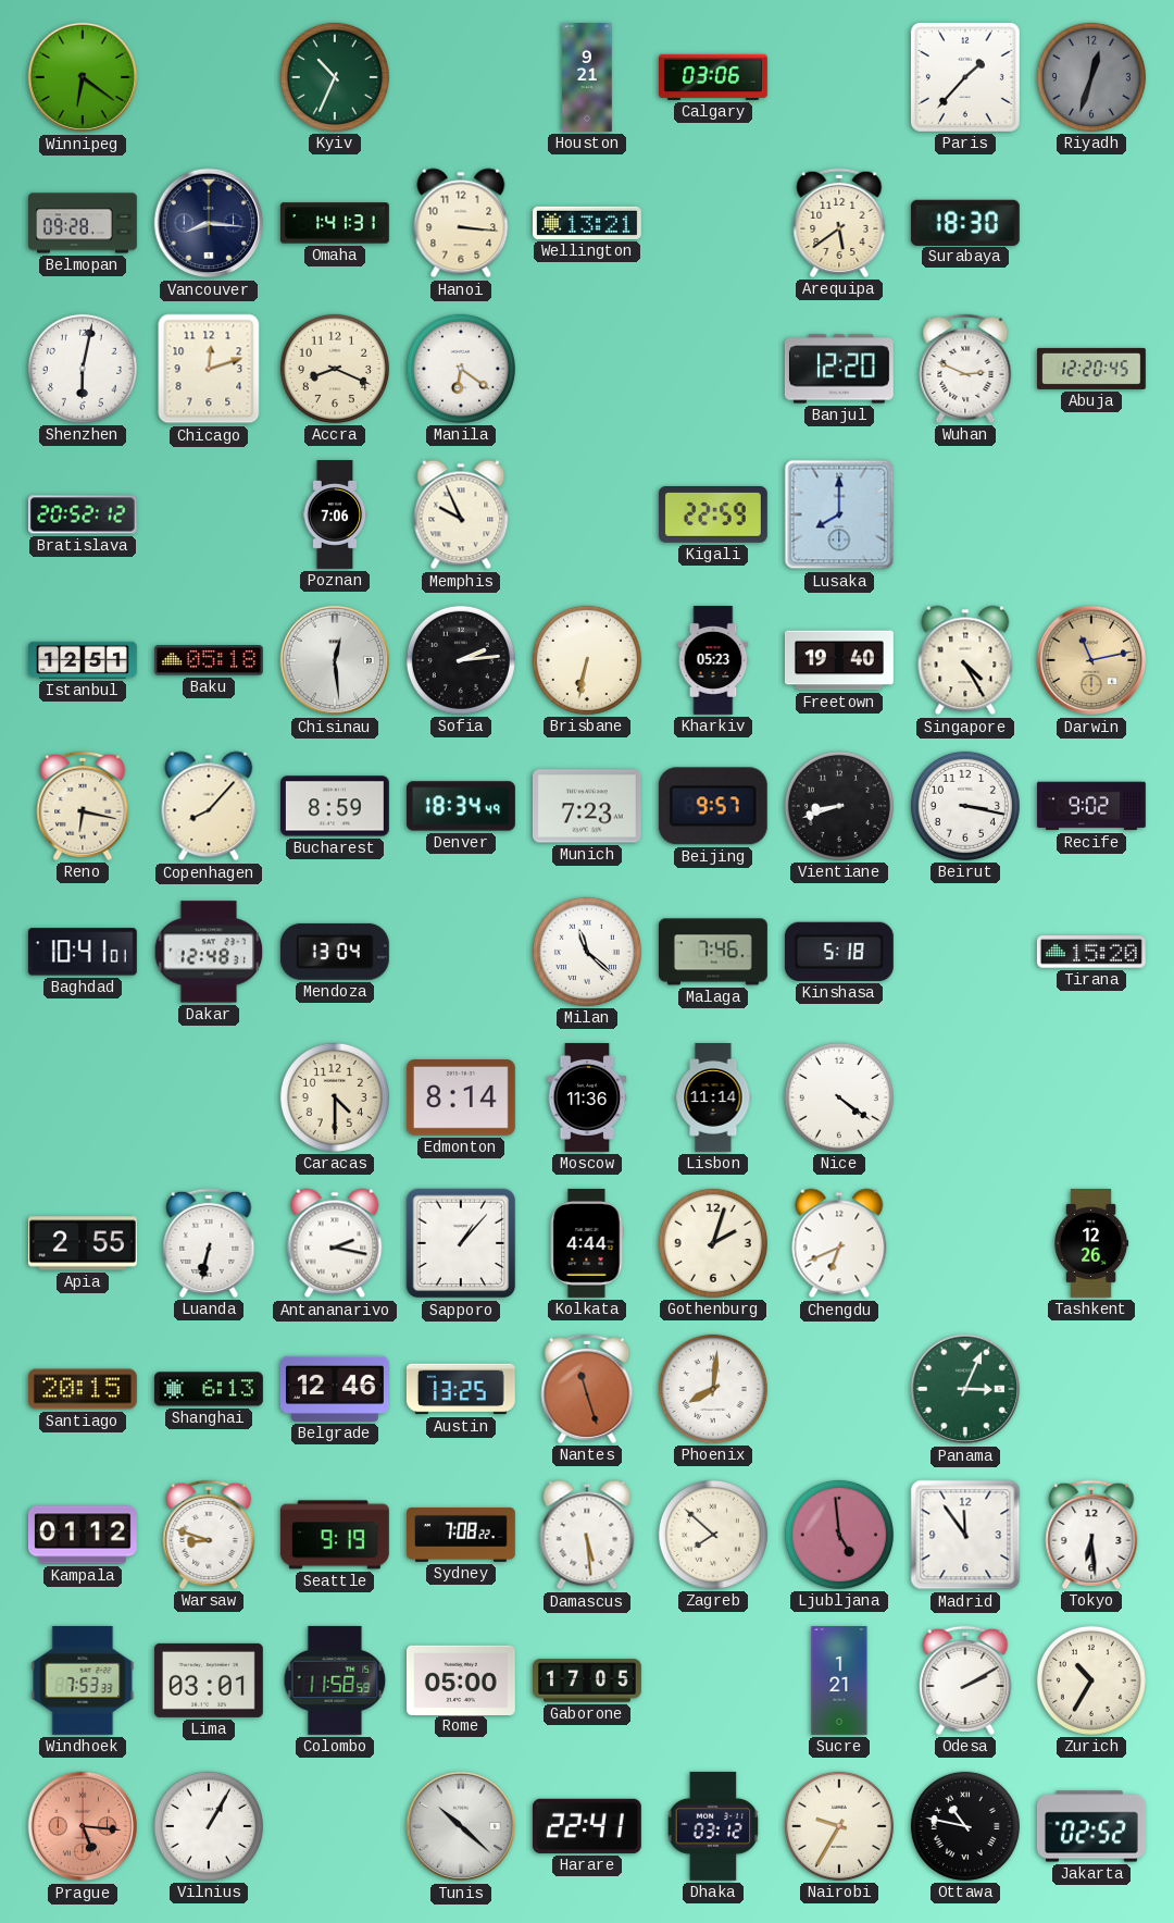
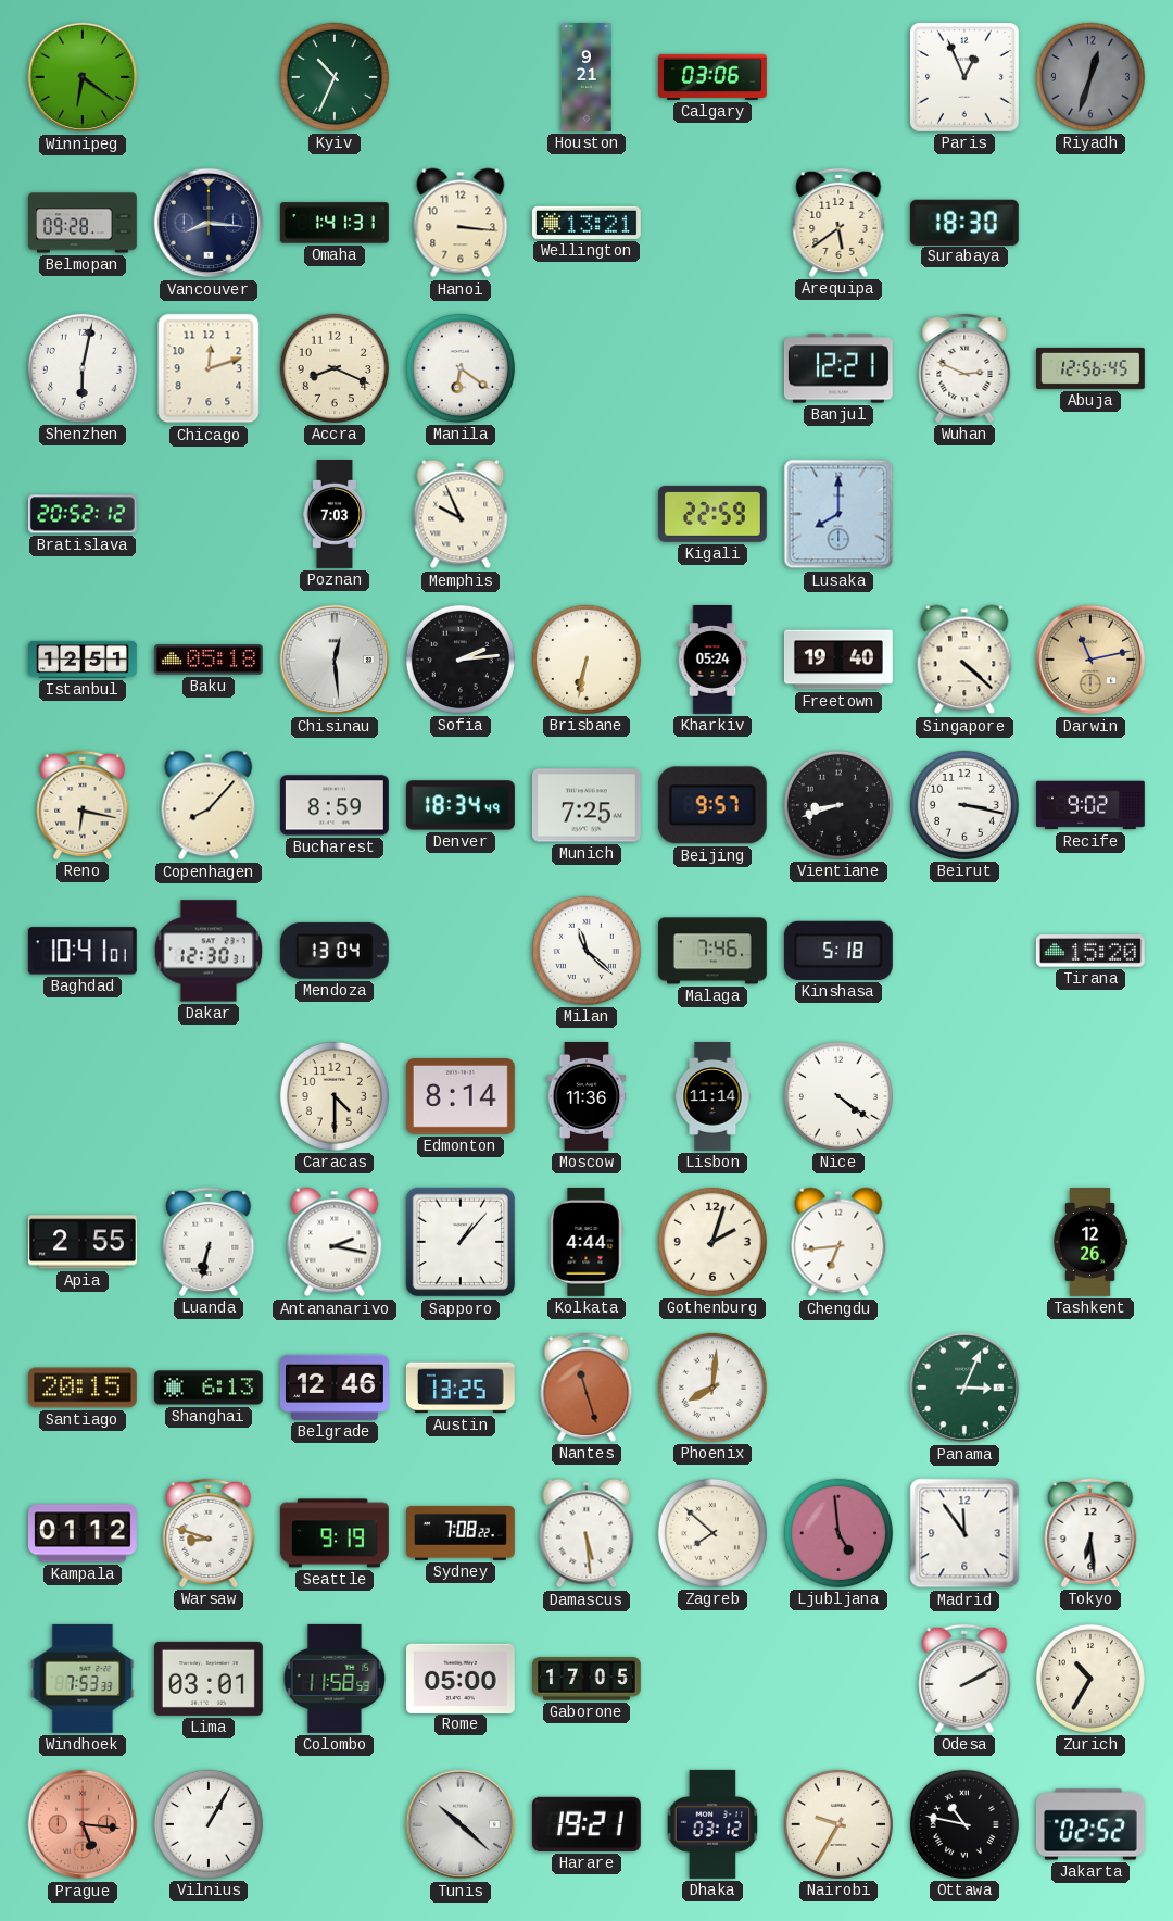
Paris: 1:37 -> 12:56
Banjul: 12:20 -> 12:21
Abuja: 12:20 -> 12:56
Poznan: 7:06 -> 7:03
Kharkiv: 05:23 -> 05:24
Singapore: 4:25 -> 4:22
Munich: 7:23 -> 7:25
Dakar: 12:48 -> 12:30
Chengdu: 6:41 -> 6:44
Sucre: 1:21 -> none
Harare: 22:41 -> 19:21
